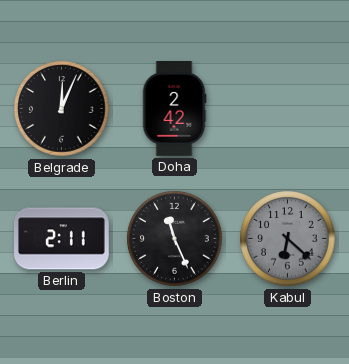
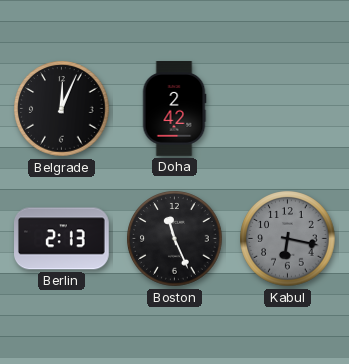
Berlin: 2:11 -> 2:13
Kabul: 6:22 -> 6:17
